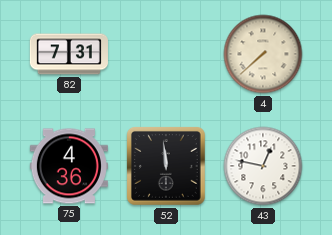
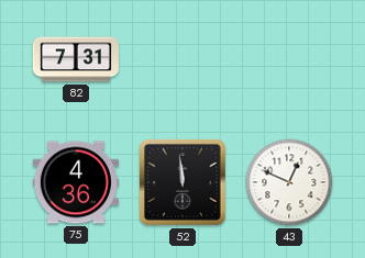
4: 7:38 -> none
43: 12:47 -> 12:49
